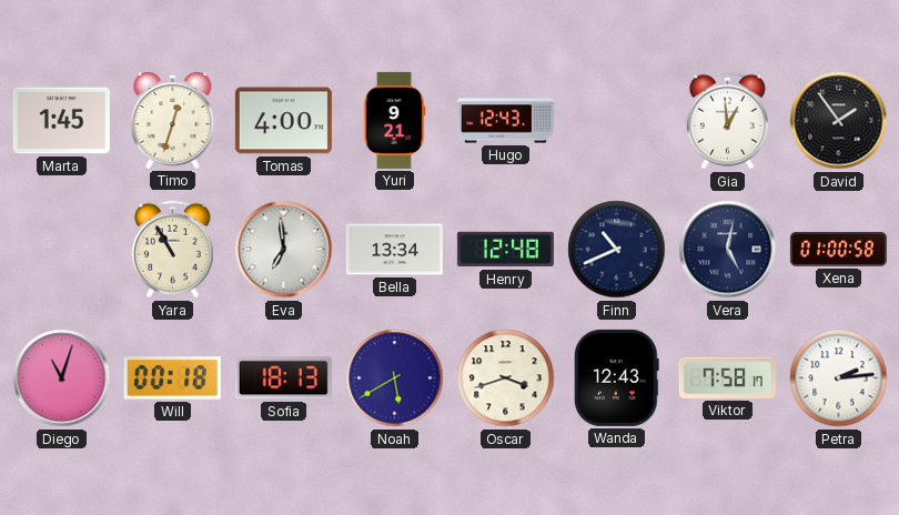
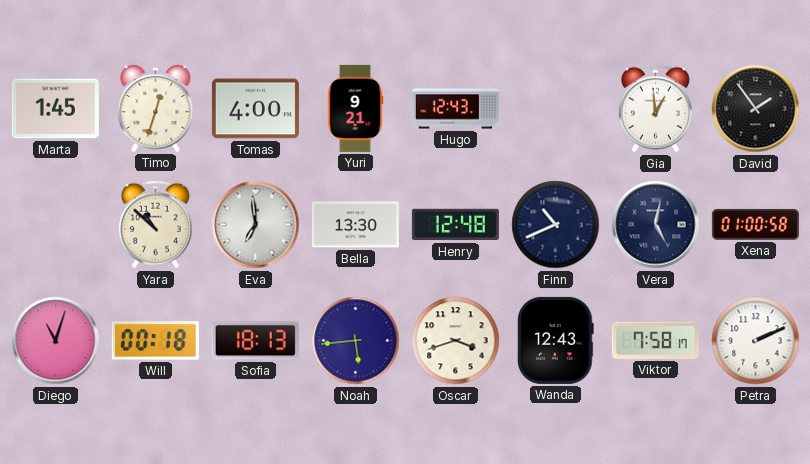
Yara: 10:55 -> 10:52
Bella: 13:34 -> 13:30
Noah: 5:40 -> 5:44
Petra: 2:14 -> 2:11
